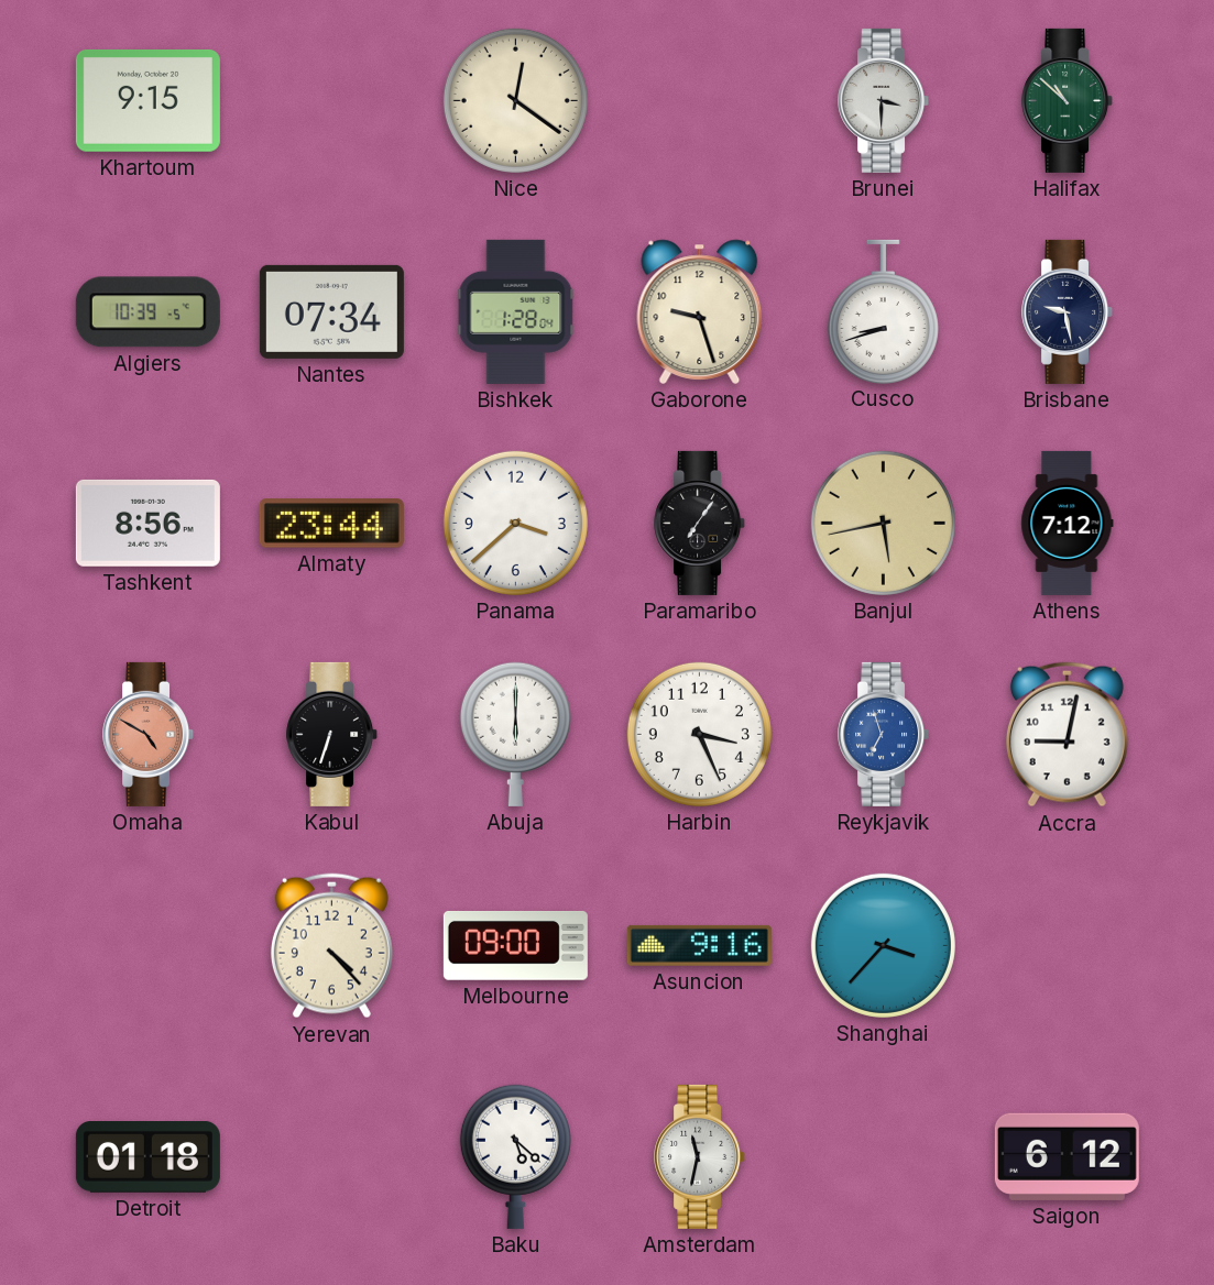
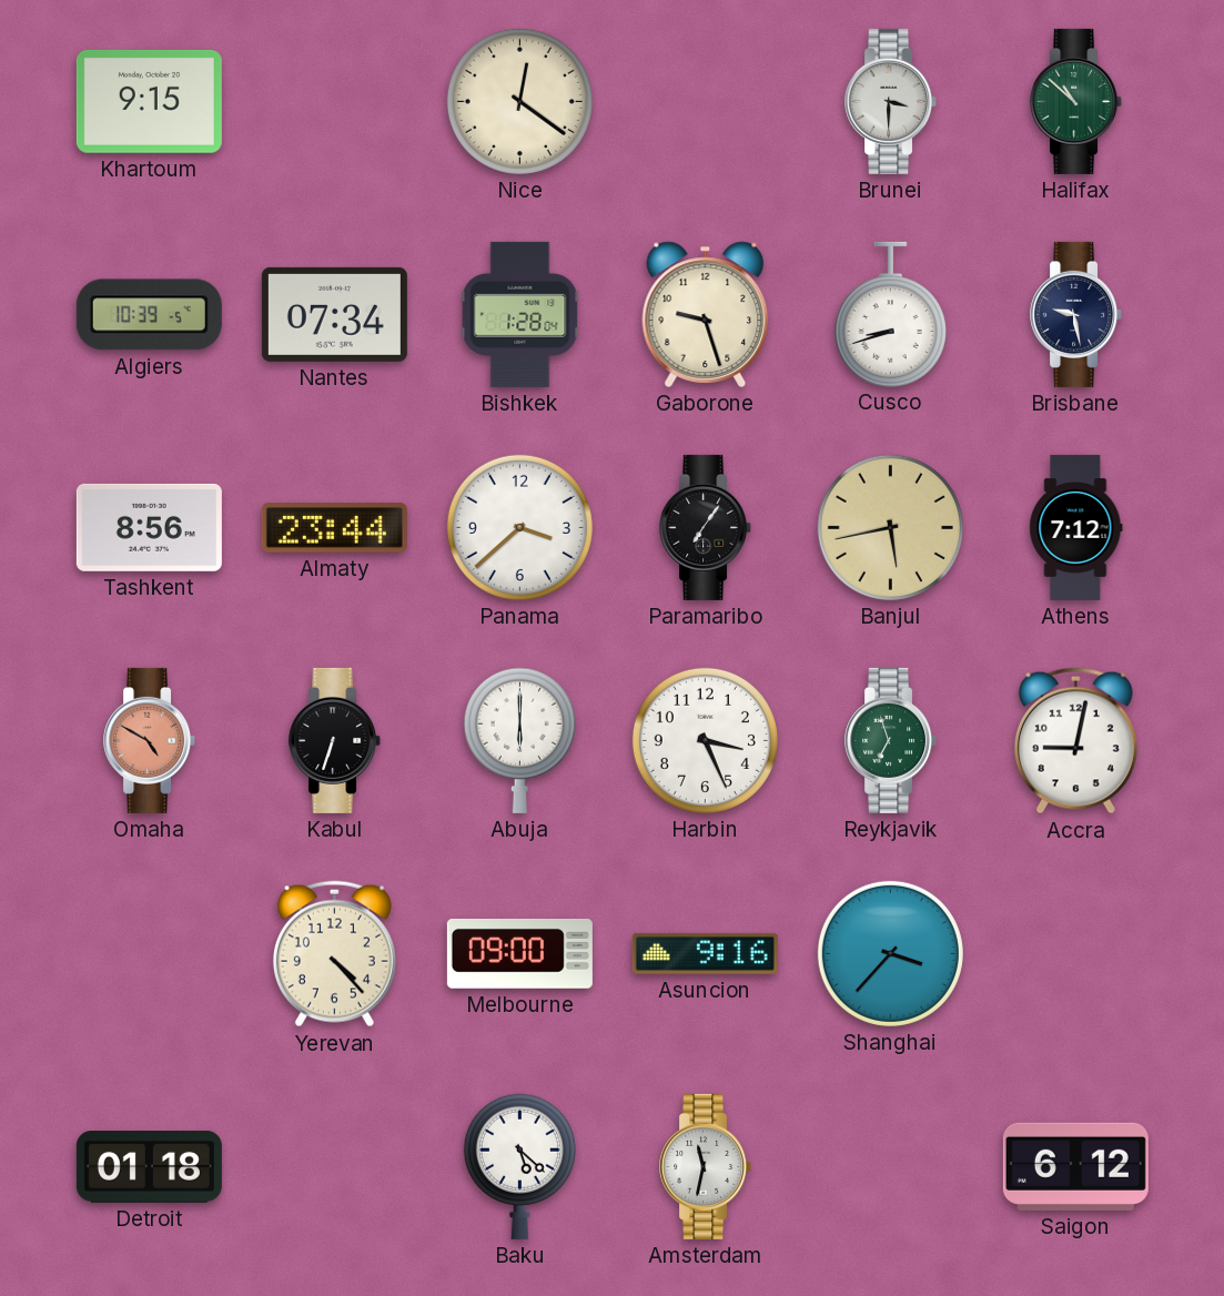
Reykjavik dial: blue -> green
